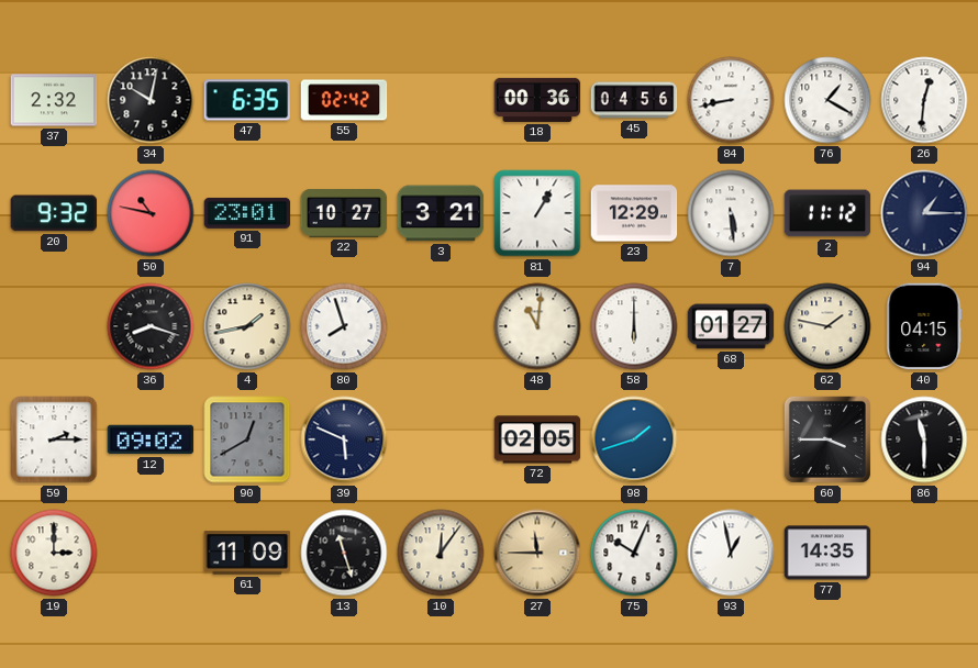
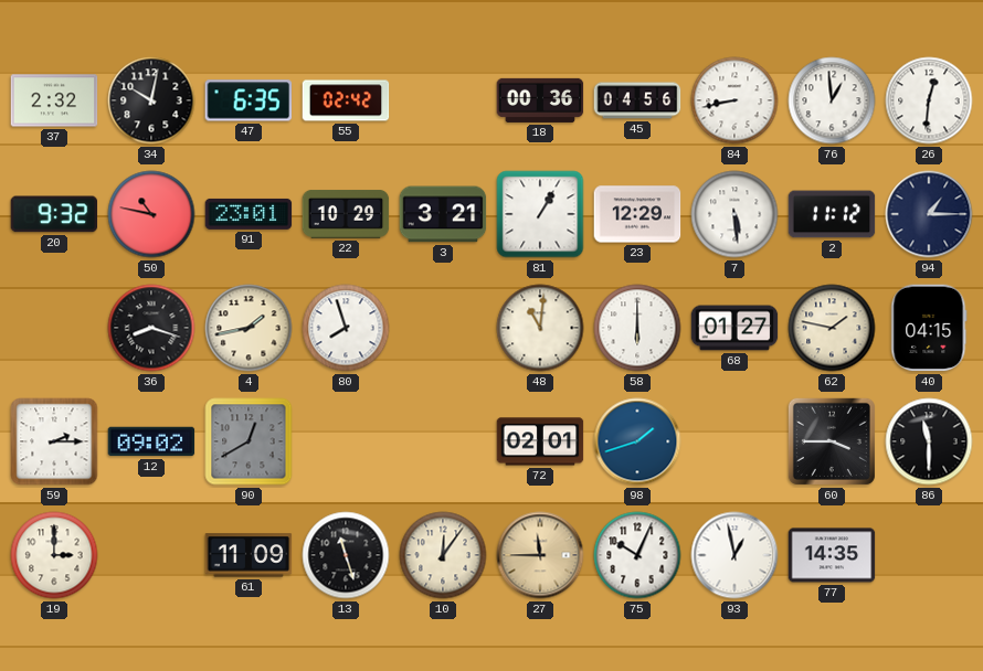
76: 1:20 -> 12:59
22: 10:27 -> 10:29
39: 5:49 -> none
72: 02:05 -> 02:01
